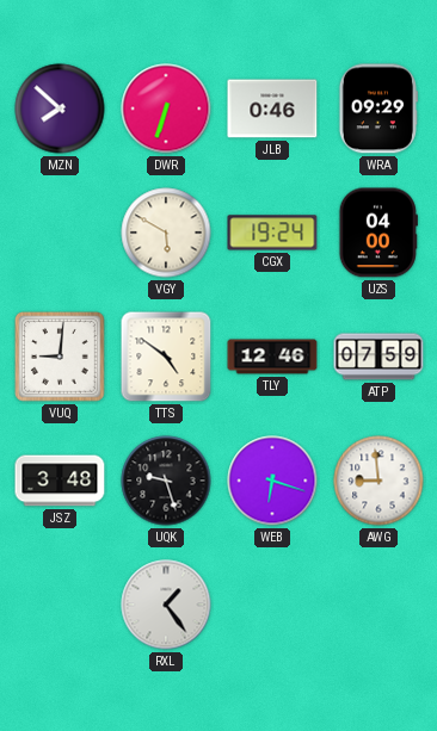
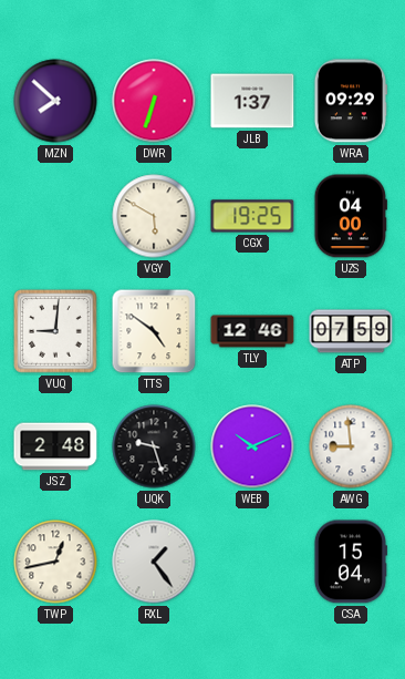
JLB: 0:46 -> 1:37
CGX: 19:24 -> 19:25
JSZ: 3:48 -> 2:48
WEB: 6:18 -> 10:11
TWP: none -> 12:43
CSA: none -> 15:04
